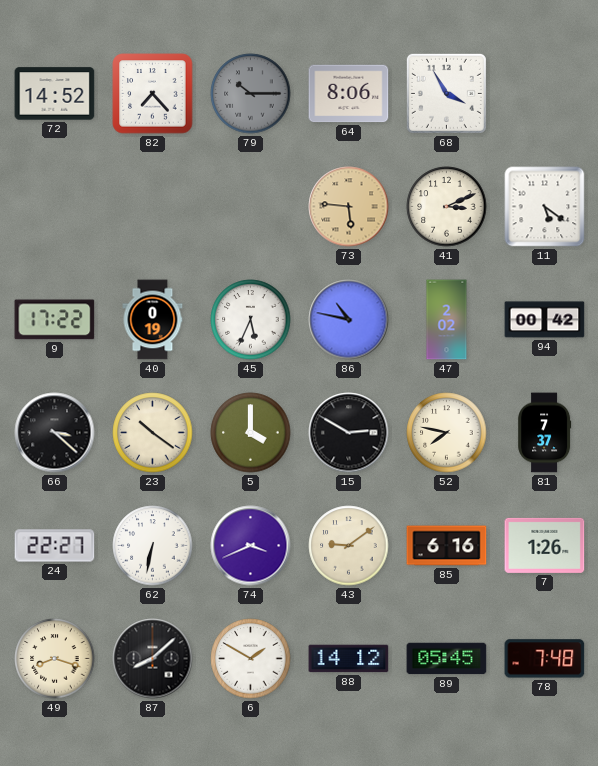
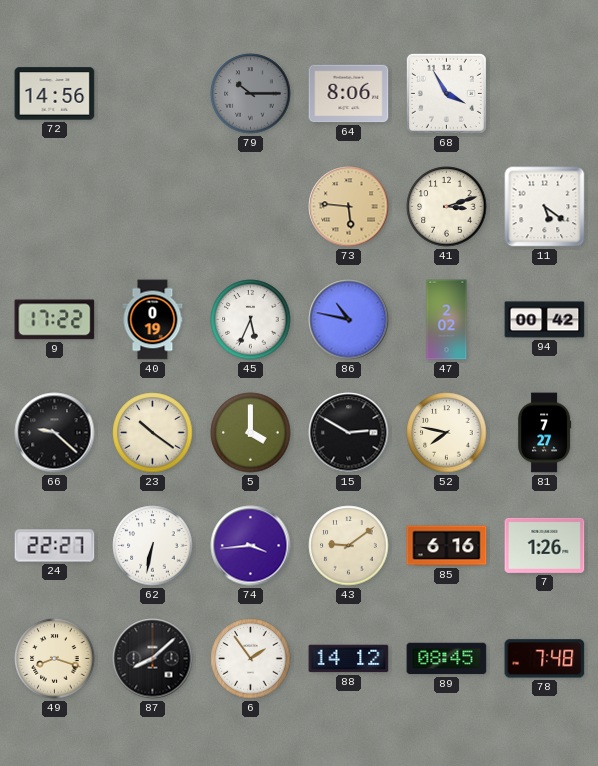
72: 14:52 -> 14:56
82: 7:23 -> none
41: 3:11 -> 3:12
66: 3:22 -> 9:22
81: 7:37 -> 7:27
74: 3:41 -> 3:44
6: 1:50 -> 1:54
89: 05:45 -> 08:45
